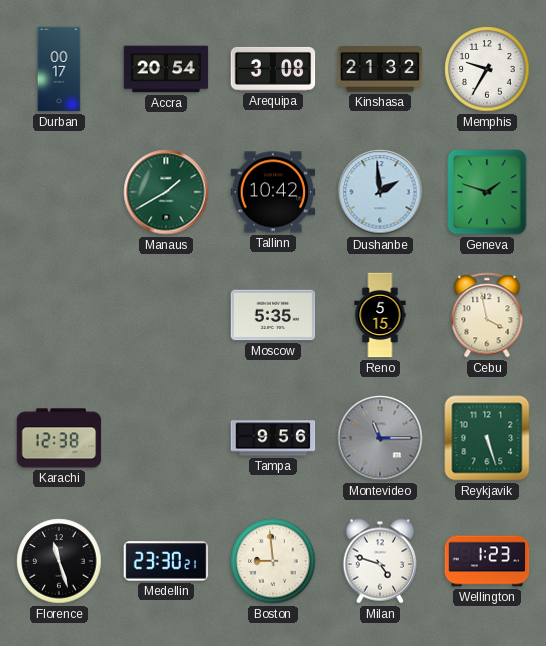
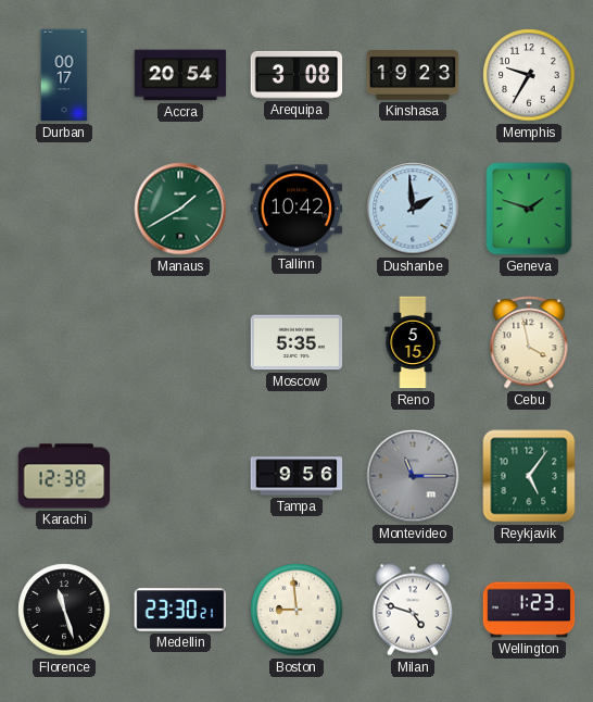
Kinshasa: 21:32 -> 19:23
Reykjavik: 5:27 -> 5:06
